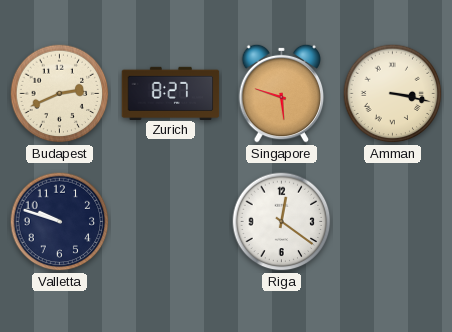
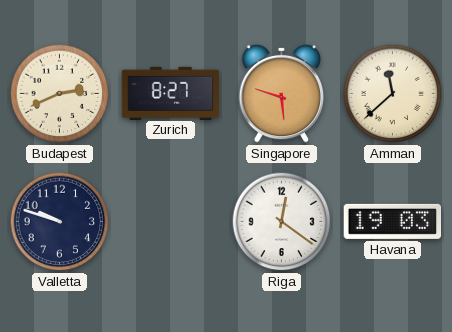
Amman: 3:17 -> 11:38
Havana: none -> 19:03
